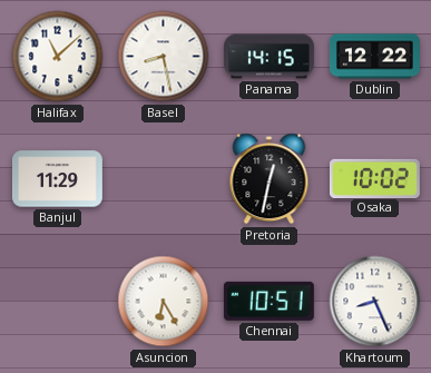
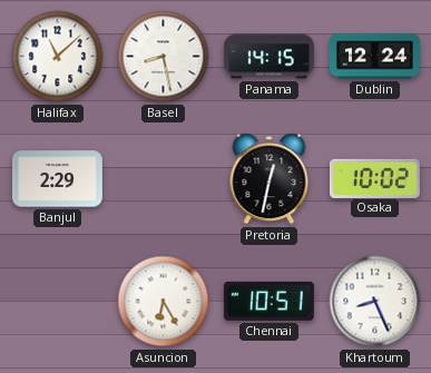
Dublin: 12:22 -> 12:24
Banjul: 11:29 -> 2:29
